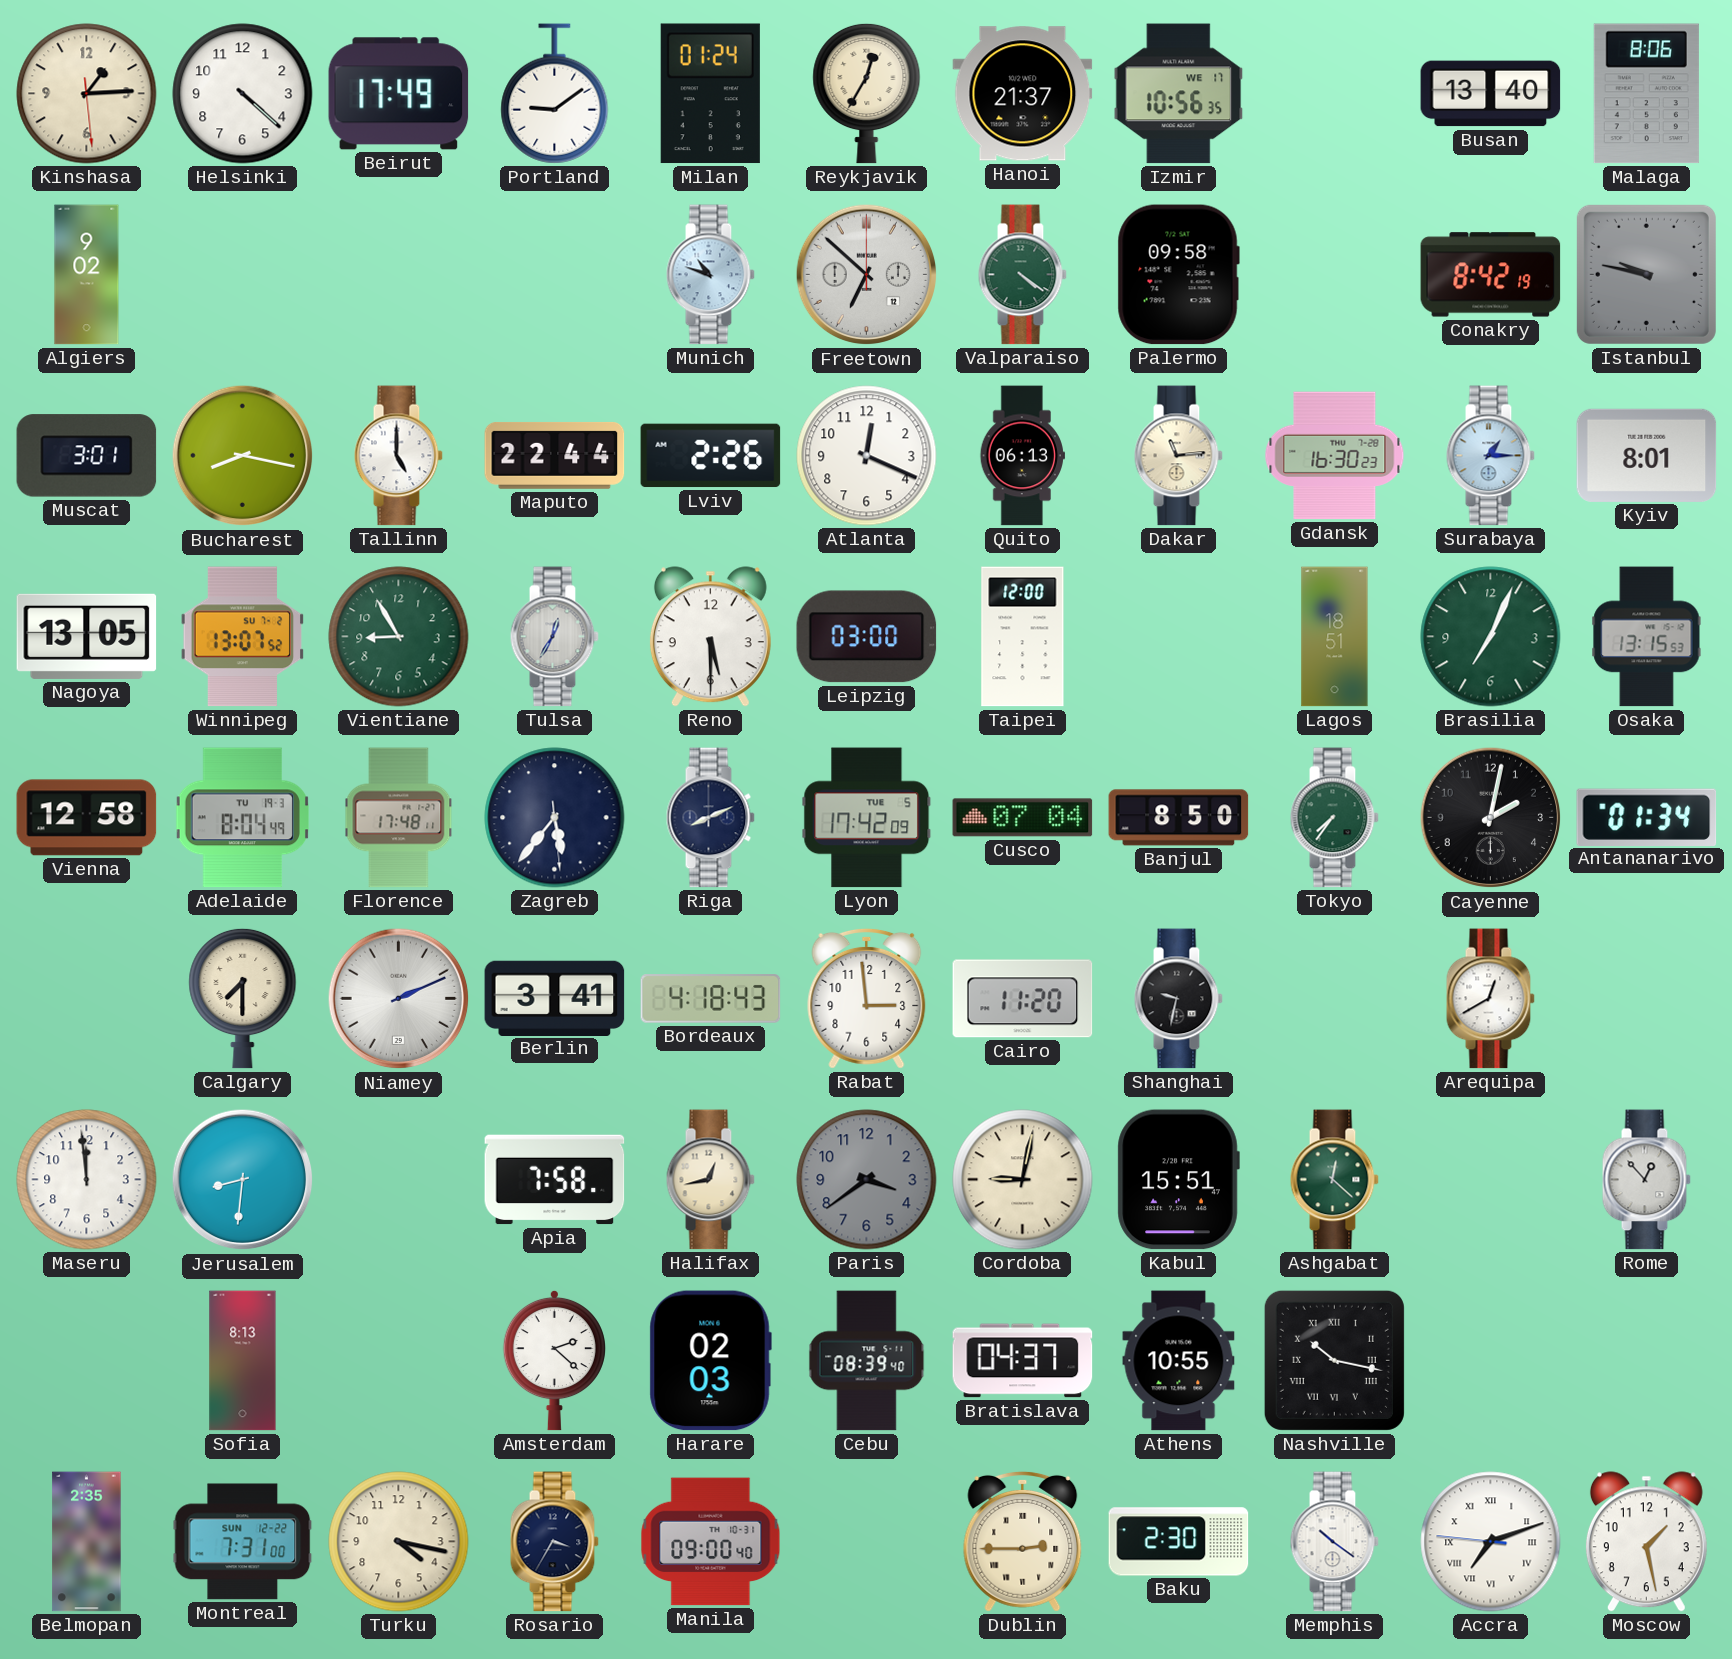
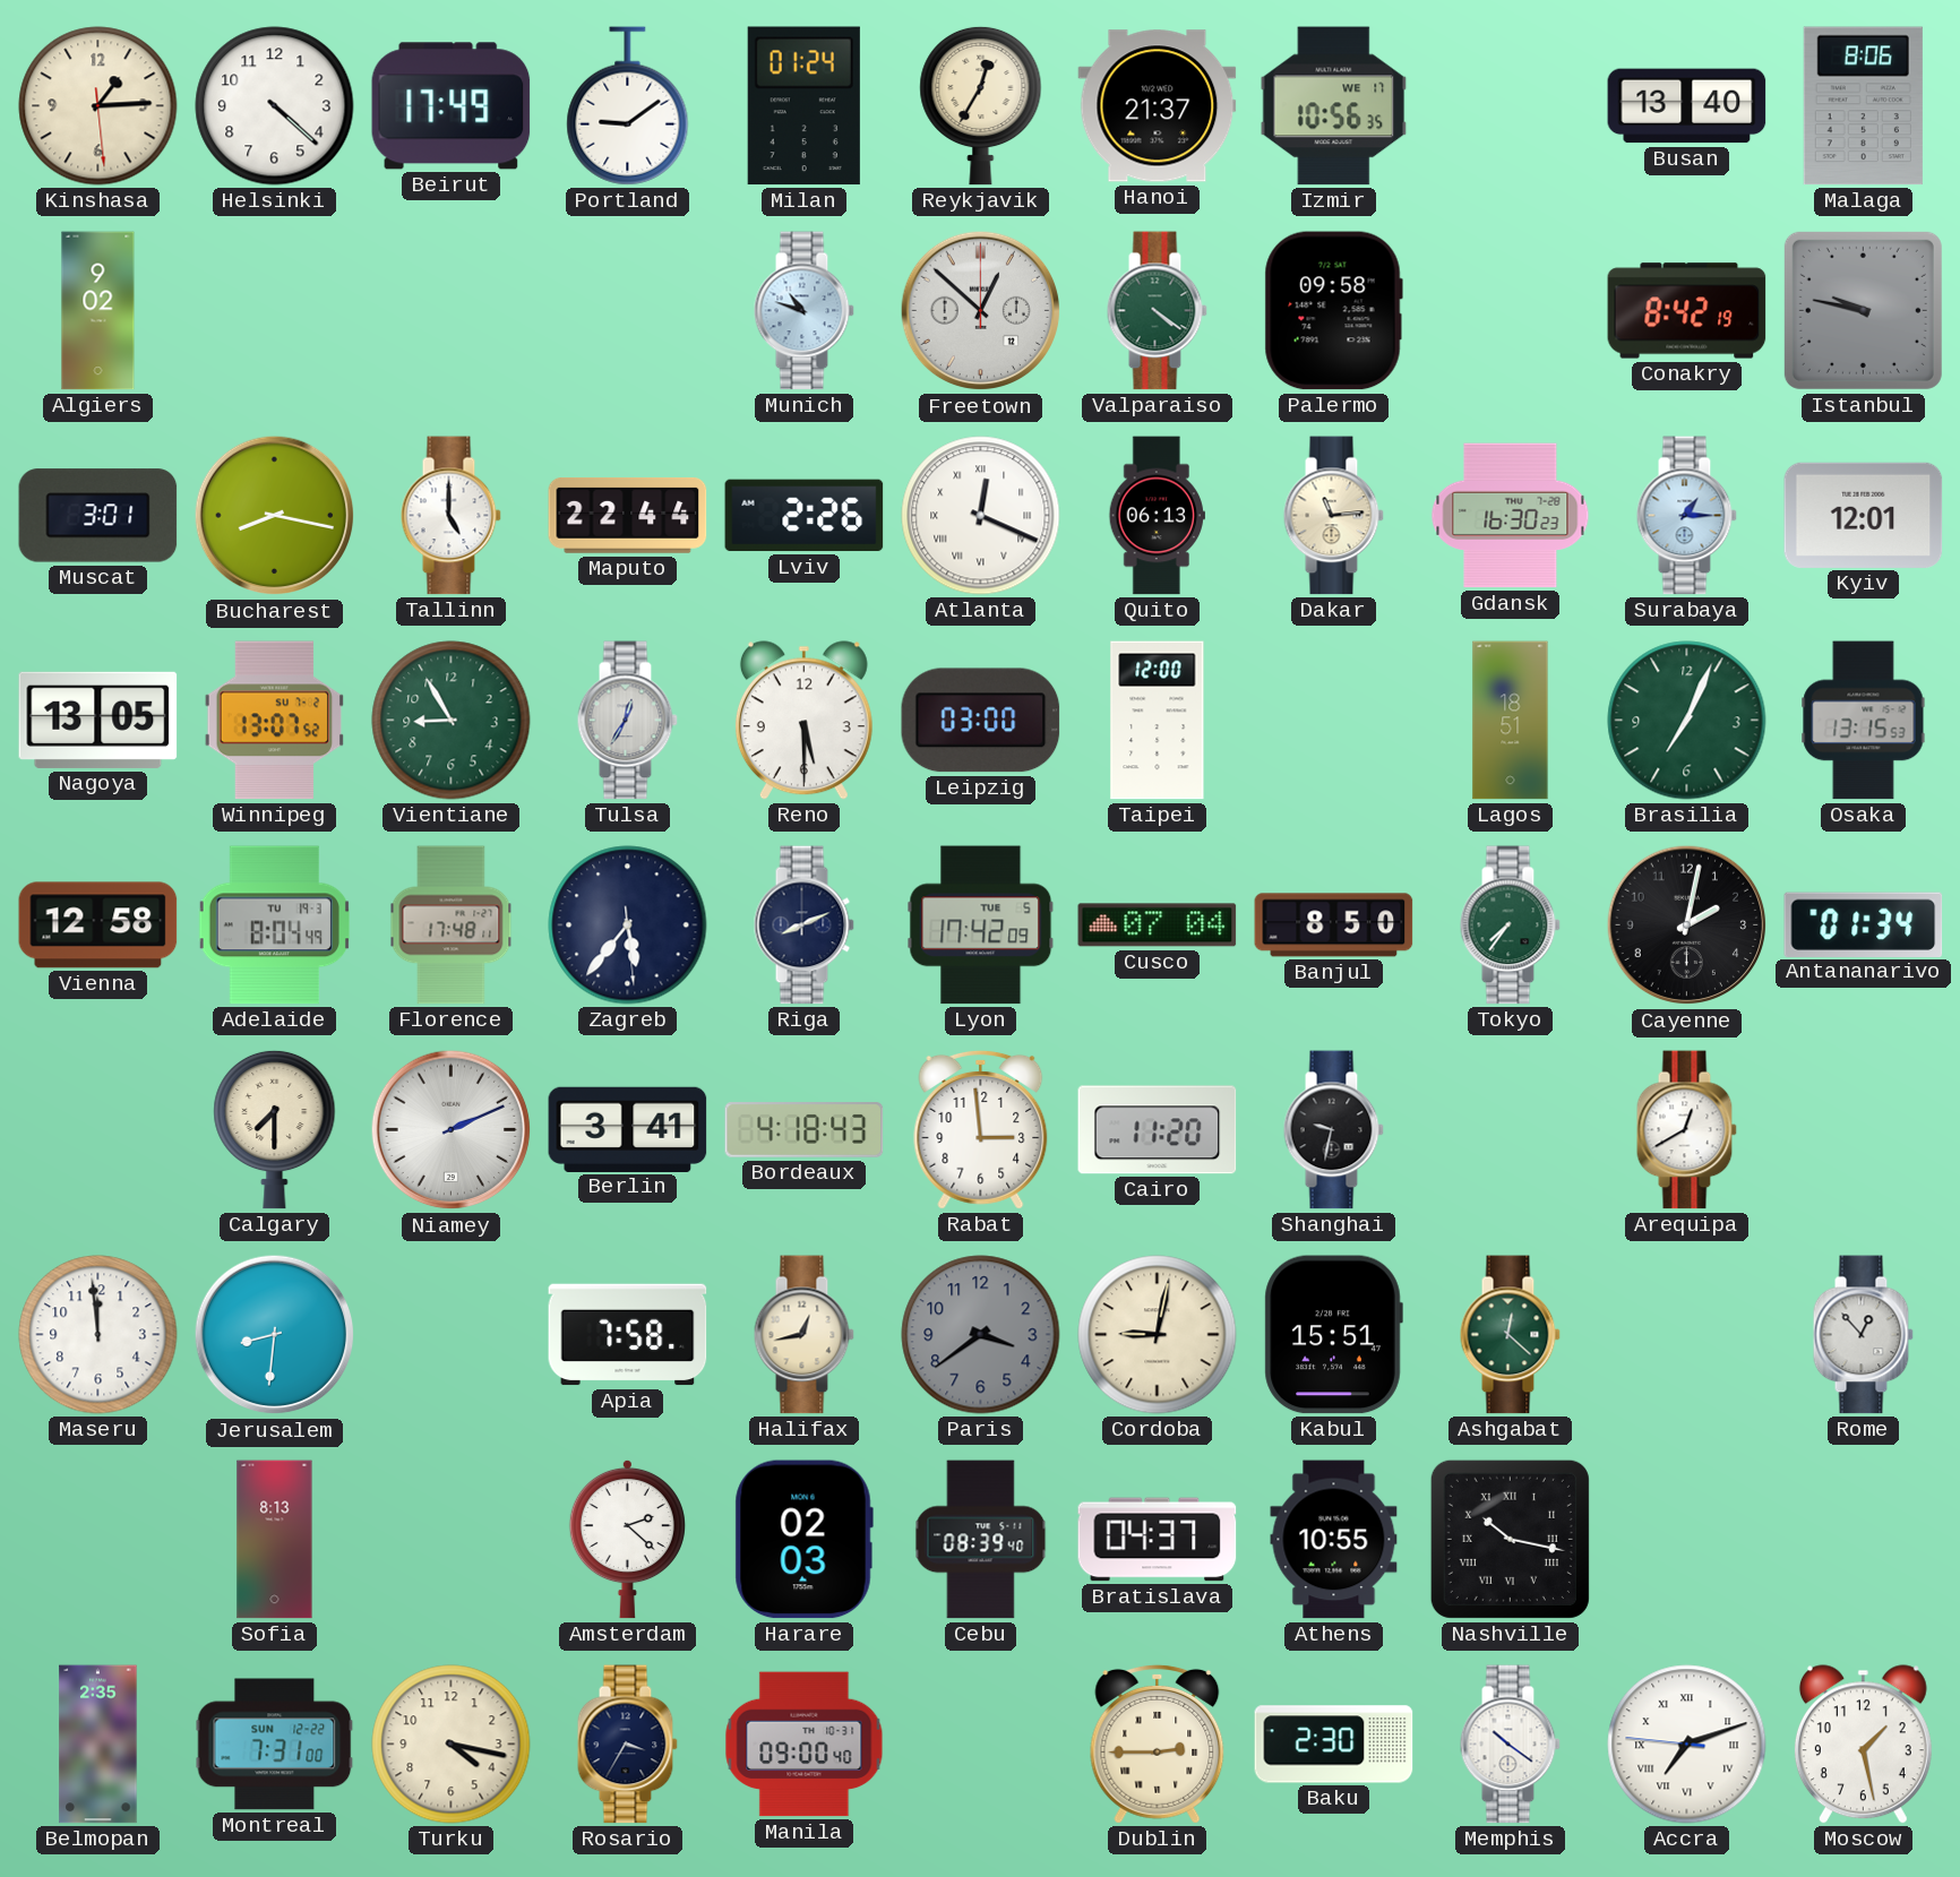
Freetown: 6:52 -> 12:52
Atlanta numerals: Arabic -> Roman
Kyiv: 8:01 -> 12:01
